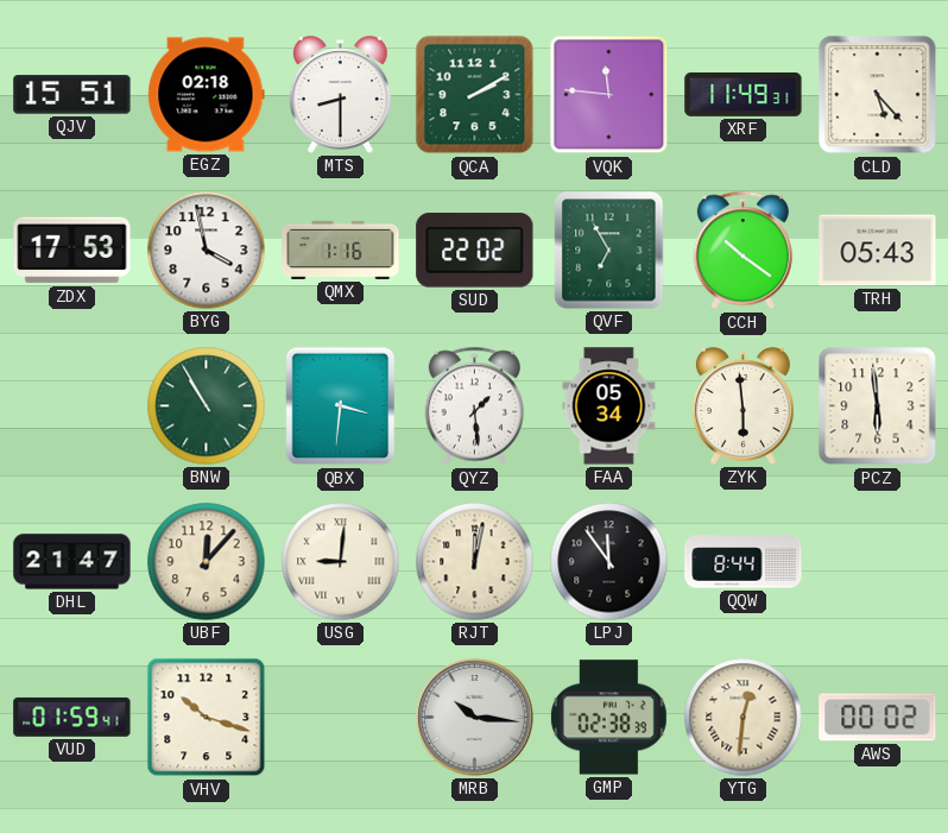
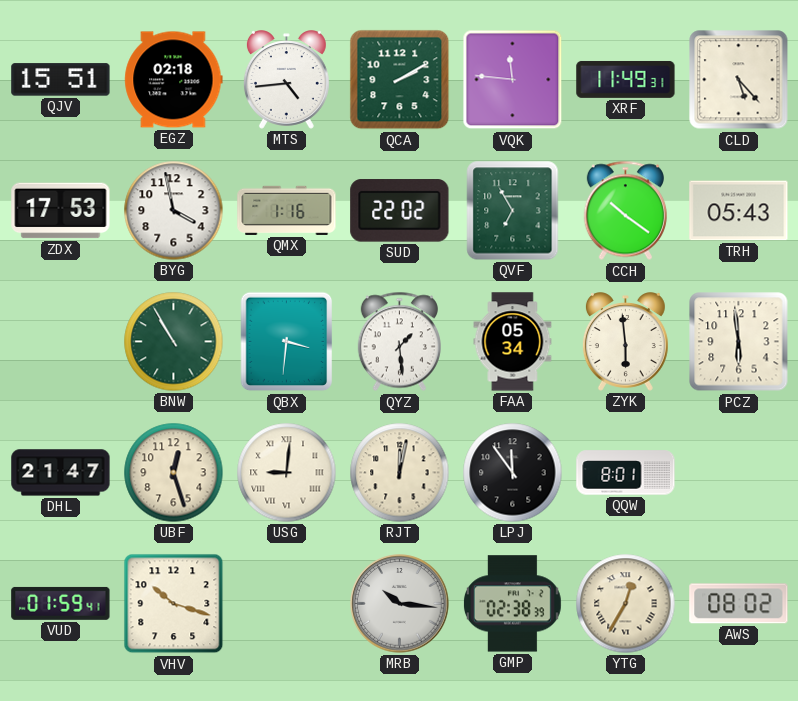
MTS: 8:30 -> 4:44
UBF: 12:07 -> 12:27
QQW: 8:44 -> 8:01
YTG: 12:31 -> 12:35
AWS: 00:02 -> 08:02
